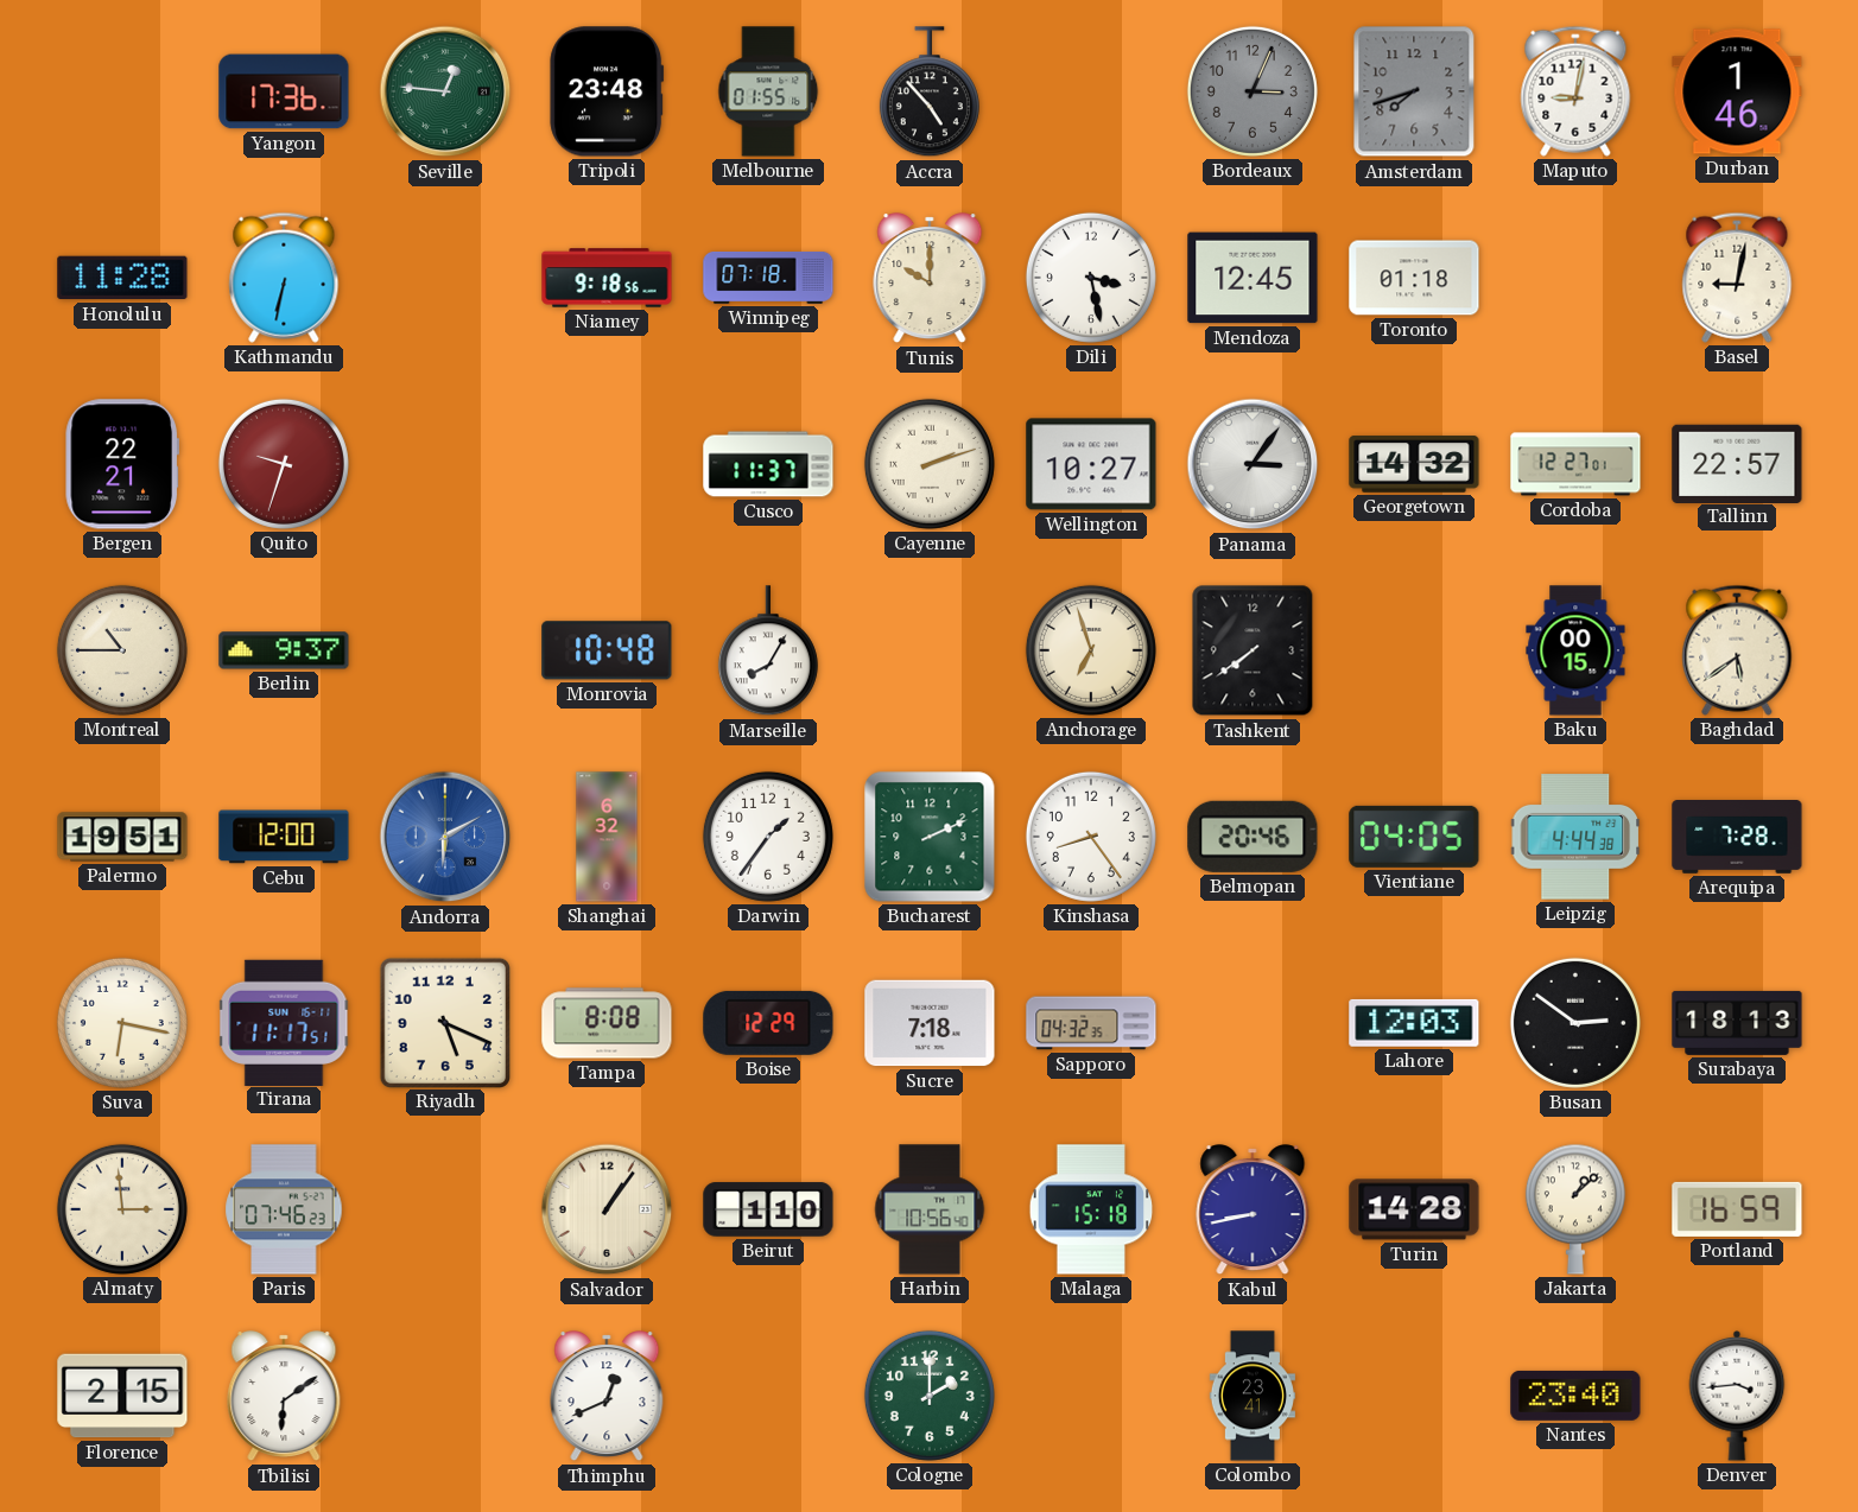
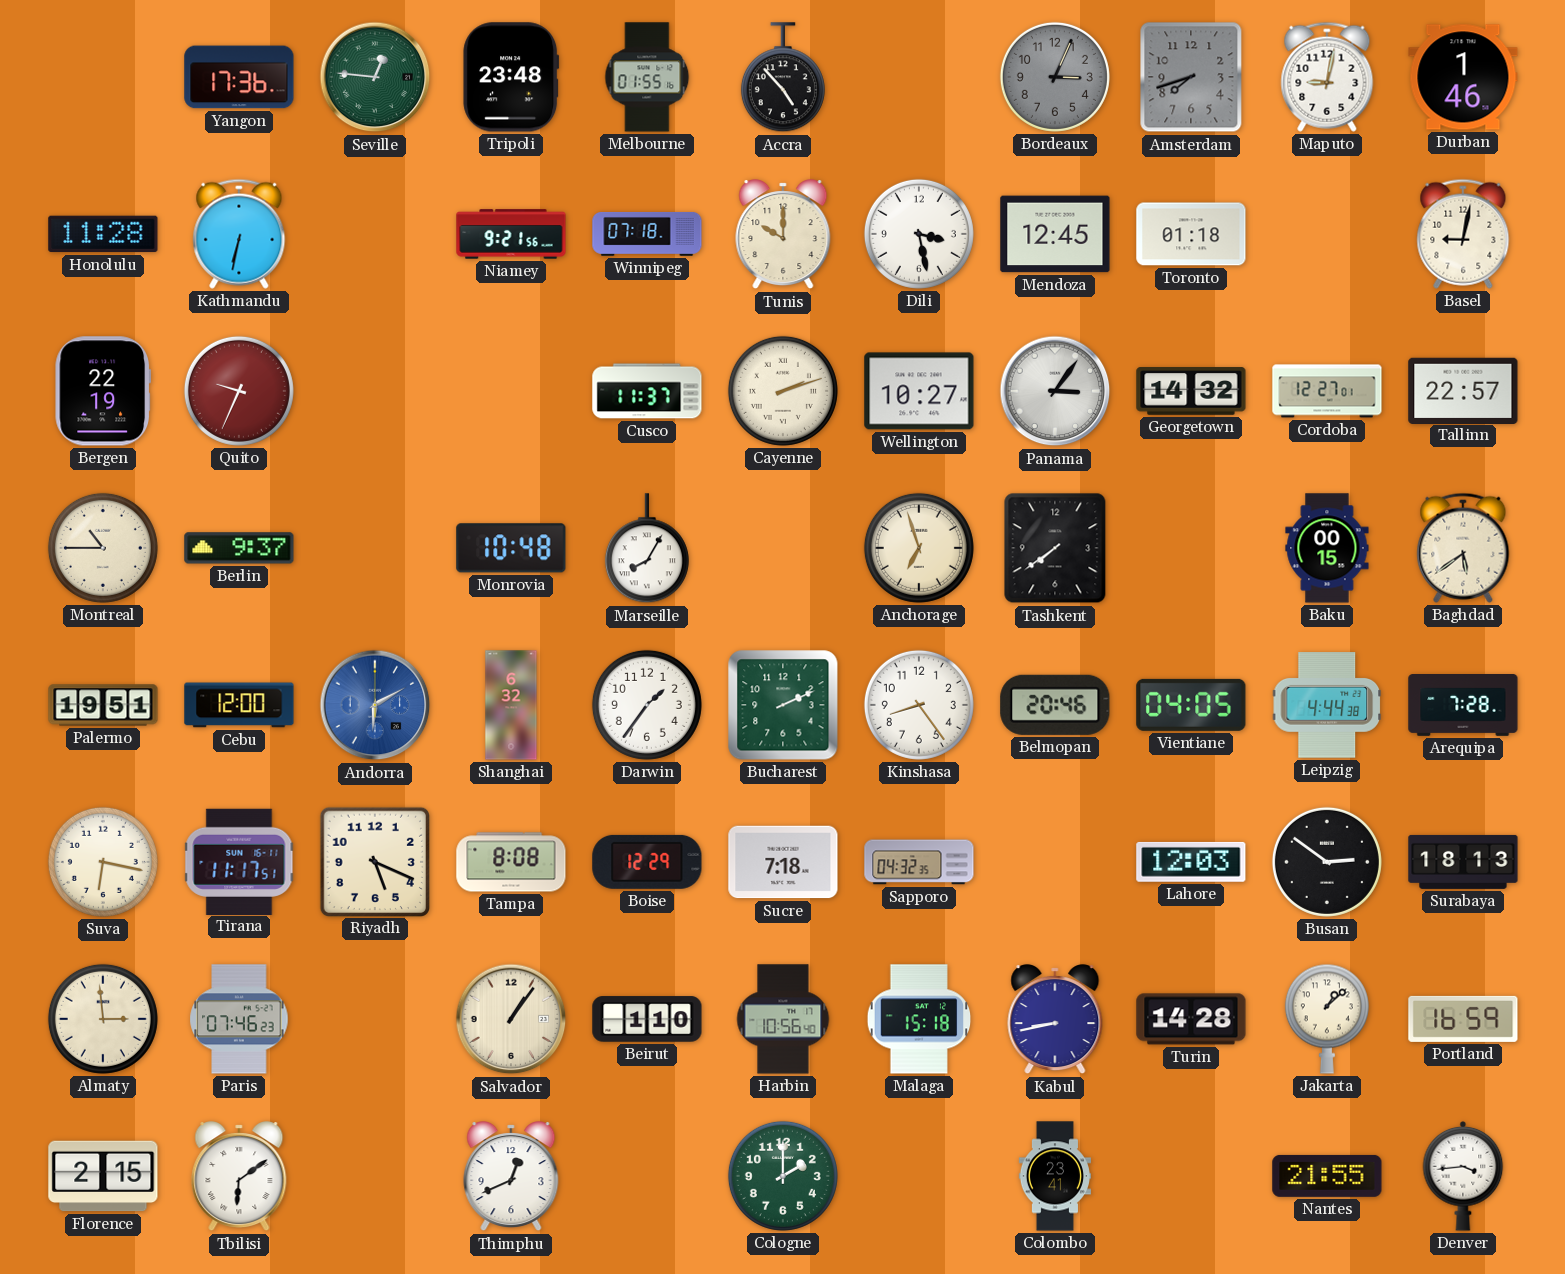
Niamey: 9:18 -> 9:21
Bergen: 22:21 -> 22:19
Quito: 9:33 -> 9:34
Nantes: 23:40 -> 21:55
